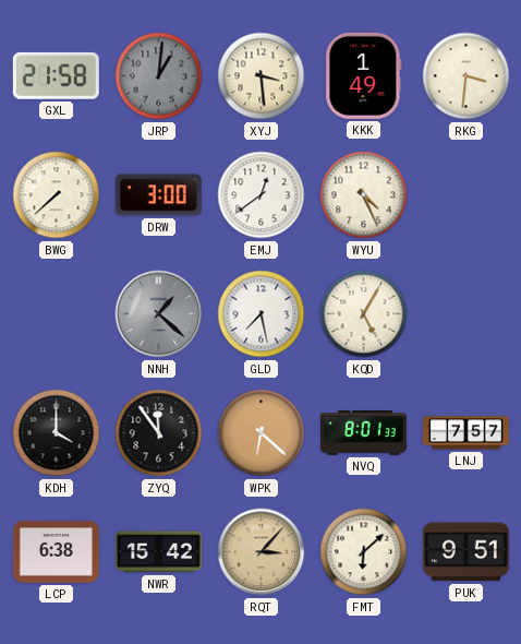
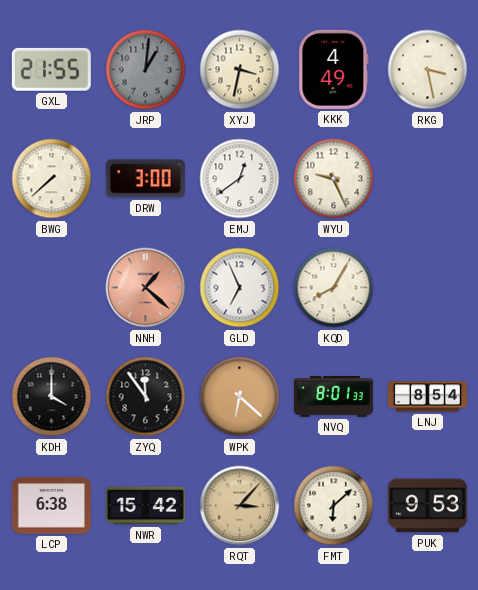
GXL: 21:58 -> 21:55
XYJ: 3:29 -> 3:32
KKK: 1:49 -> 4:49
RKG: 3:31 -> 3:28
WYU: 4:26 -> 9:26
NNH dial: grey -> salmon
GLD: 7:28 -> 6:56
KQD: 5:05 -> 8:05
LNJ: 7:57 -> 8:54
PUK: 9:51 -> 9:53
